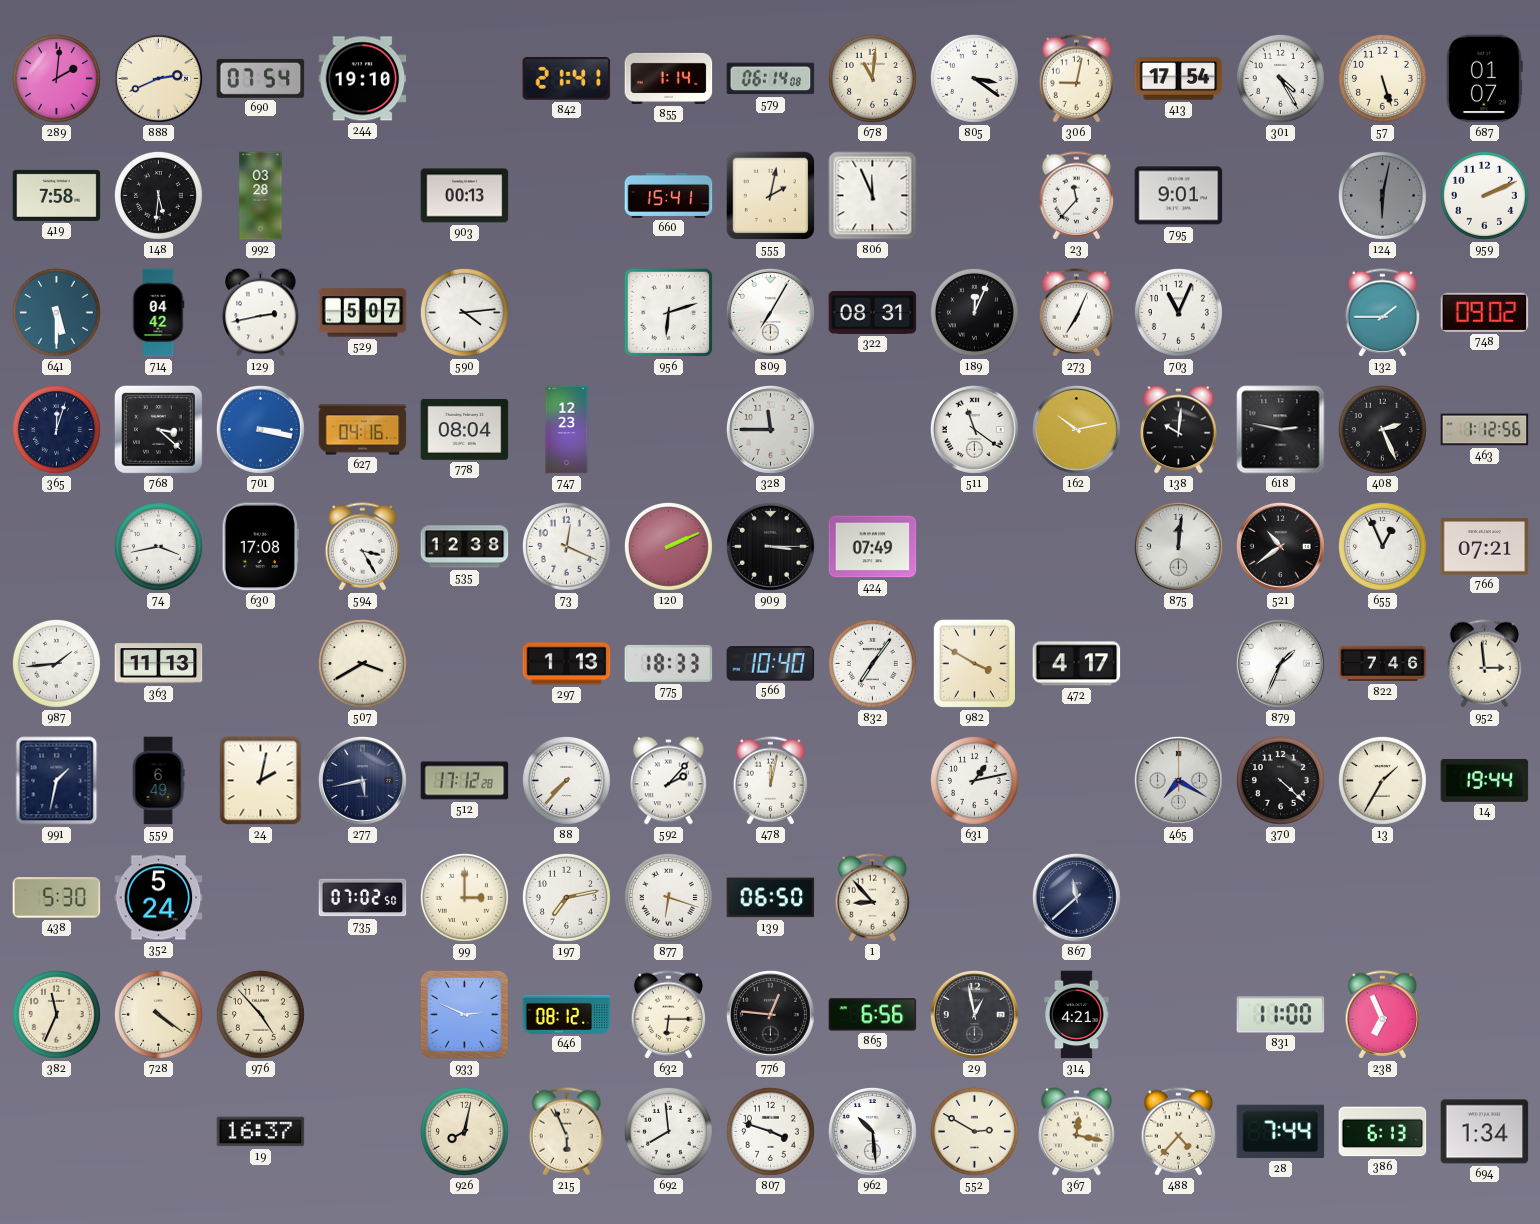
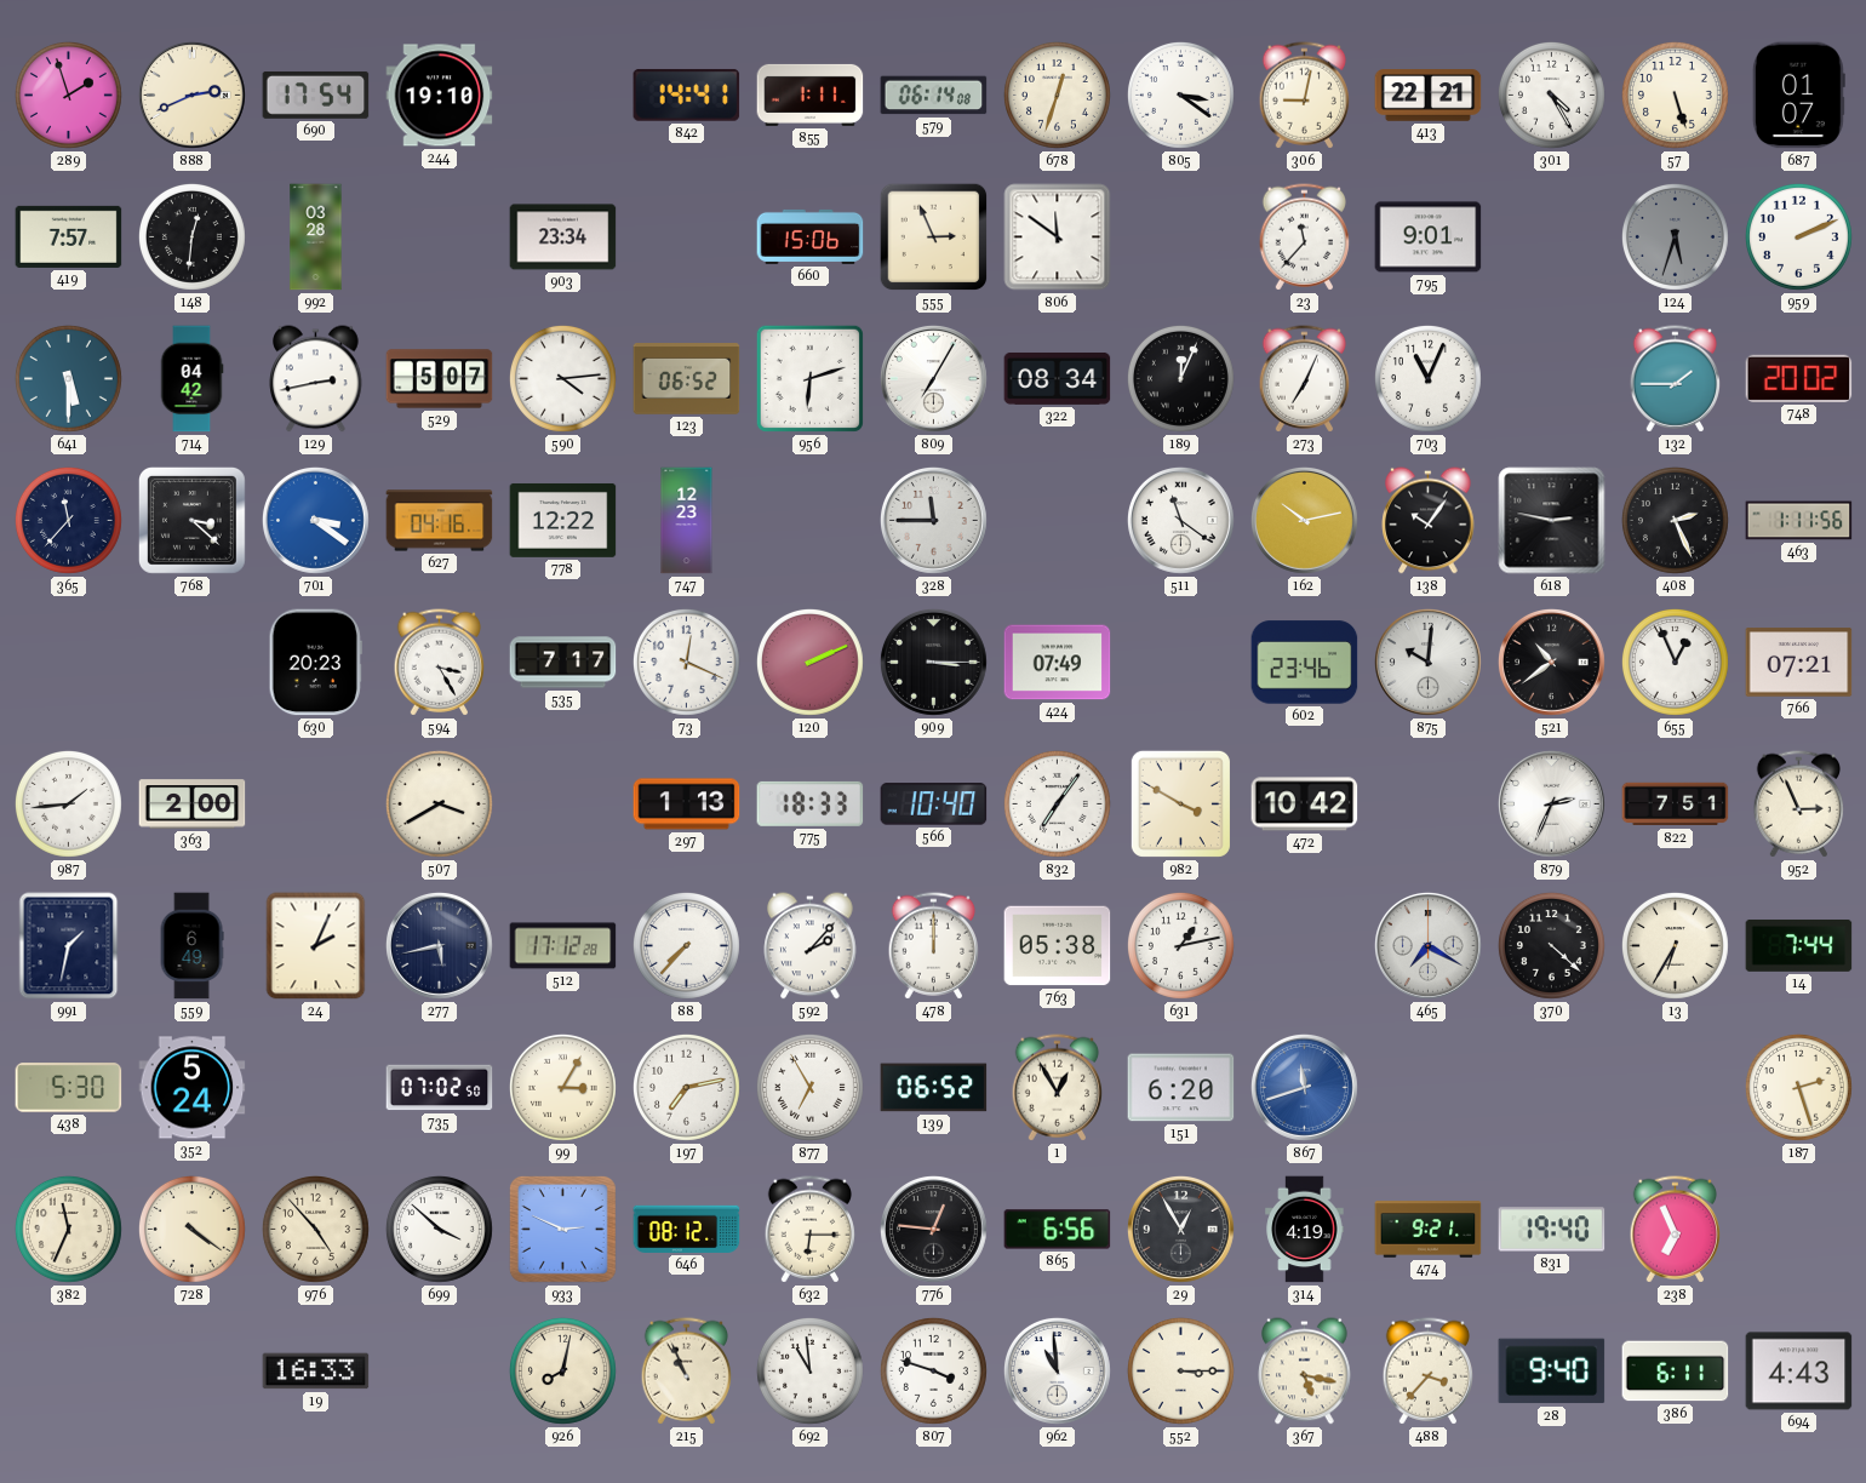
289: 2:01 -> 1:57
690: 07:54 -> 17:54
842: 21:41 -> 14:41
855: 1:14 -> 1:11
678: 11:01 -> 12:33
413: 17:54 -> 22:21
419: 7:58 -> 7:57
148: 5:31 -> 12:31
903: 00:13 -> 23:34
660: 15:41 -> 15:06
555: 2:02 -> 2:56
806: 11:56 -> 11:51
124: 6:02 -> 5:33
123: none -> 06:52
322: 08:31 -> 08:34
748: 09:02 -> 20:02
365: 12:03 -> 11:37
701: 3:17 -> 3:21
778: 08:04 -> 12:22
138: 10:01 -> 10:06
463: 1:12 -> 1:11
74: 3:43 -> none
630: 17:08 -> 20:23
535: 12:38 -> 7:17
602: none -> 23:46
875: 12:01 -> 10:01
363: 11:13 -> 2:00
472: 4:17 -> 10:42
879: 1:34 -> 2:34
822: 7:46 -> 7:51
952: 2:59 -> 2:56
24: 2:02 -> 2:04
478: 12:02 -> 12:00
763: none -> 05:38
13: 1:35 -> 6:35
14: 19:44 -> 7:44
99: 3:00 -> 3:05
877: 6:18 -> 6:55
139: 06:50 -> 06:52
1: 8:53 -> 12:55
151: none -> 6:20
867: 11:38 -> 11:42
867 dial: navy -> blue
187: none -> 2:27
699: none -> 3:52
29: 12:58 -> 12:55
314: 4:21 -> 4:19
474: none -> 9:21
831: 11:00 -> 19:40
19: 16:37 -> 16:33
215: 5:56 -> 10:56
692: 7:59 -> 10:59
962: 10:29 -> 10:59
552: 2:50 -> 3:15
367: 12:17 -> 5:17
488: 4:37 -> 3:37
28: 7:44 -> 9:40
386: 6:13 -> 6:11
694: 1:34 -> 4:43
